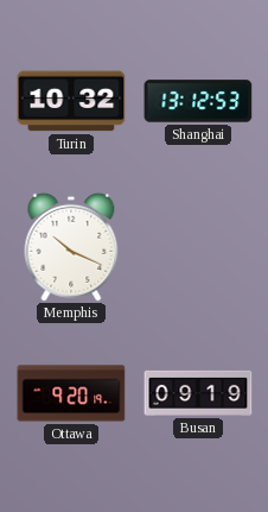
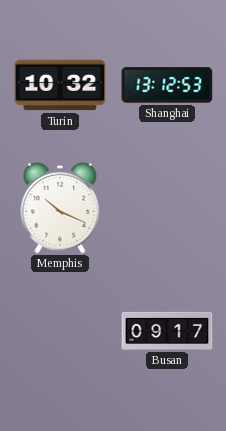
Ottawa: 9:20 -> none
Busan: 09:19 -> 09:17
